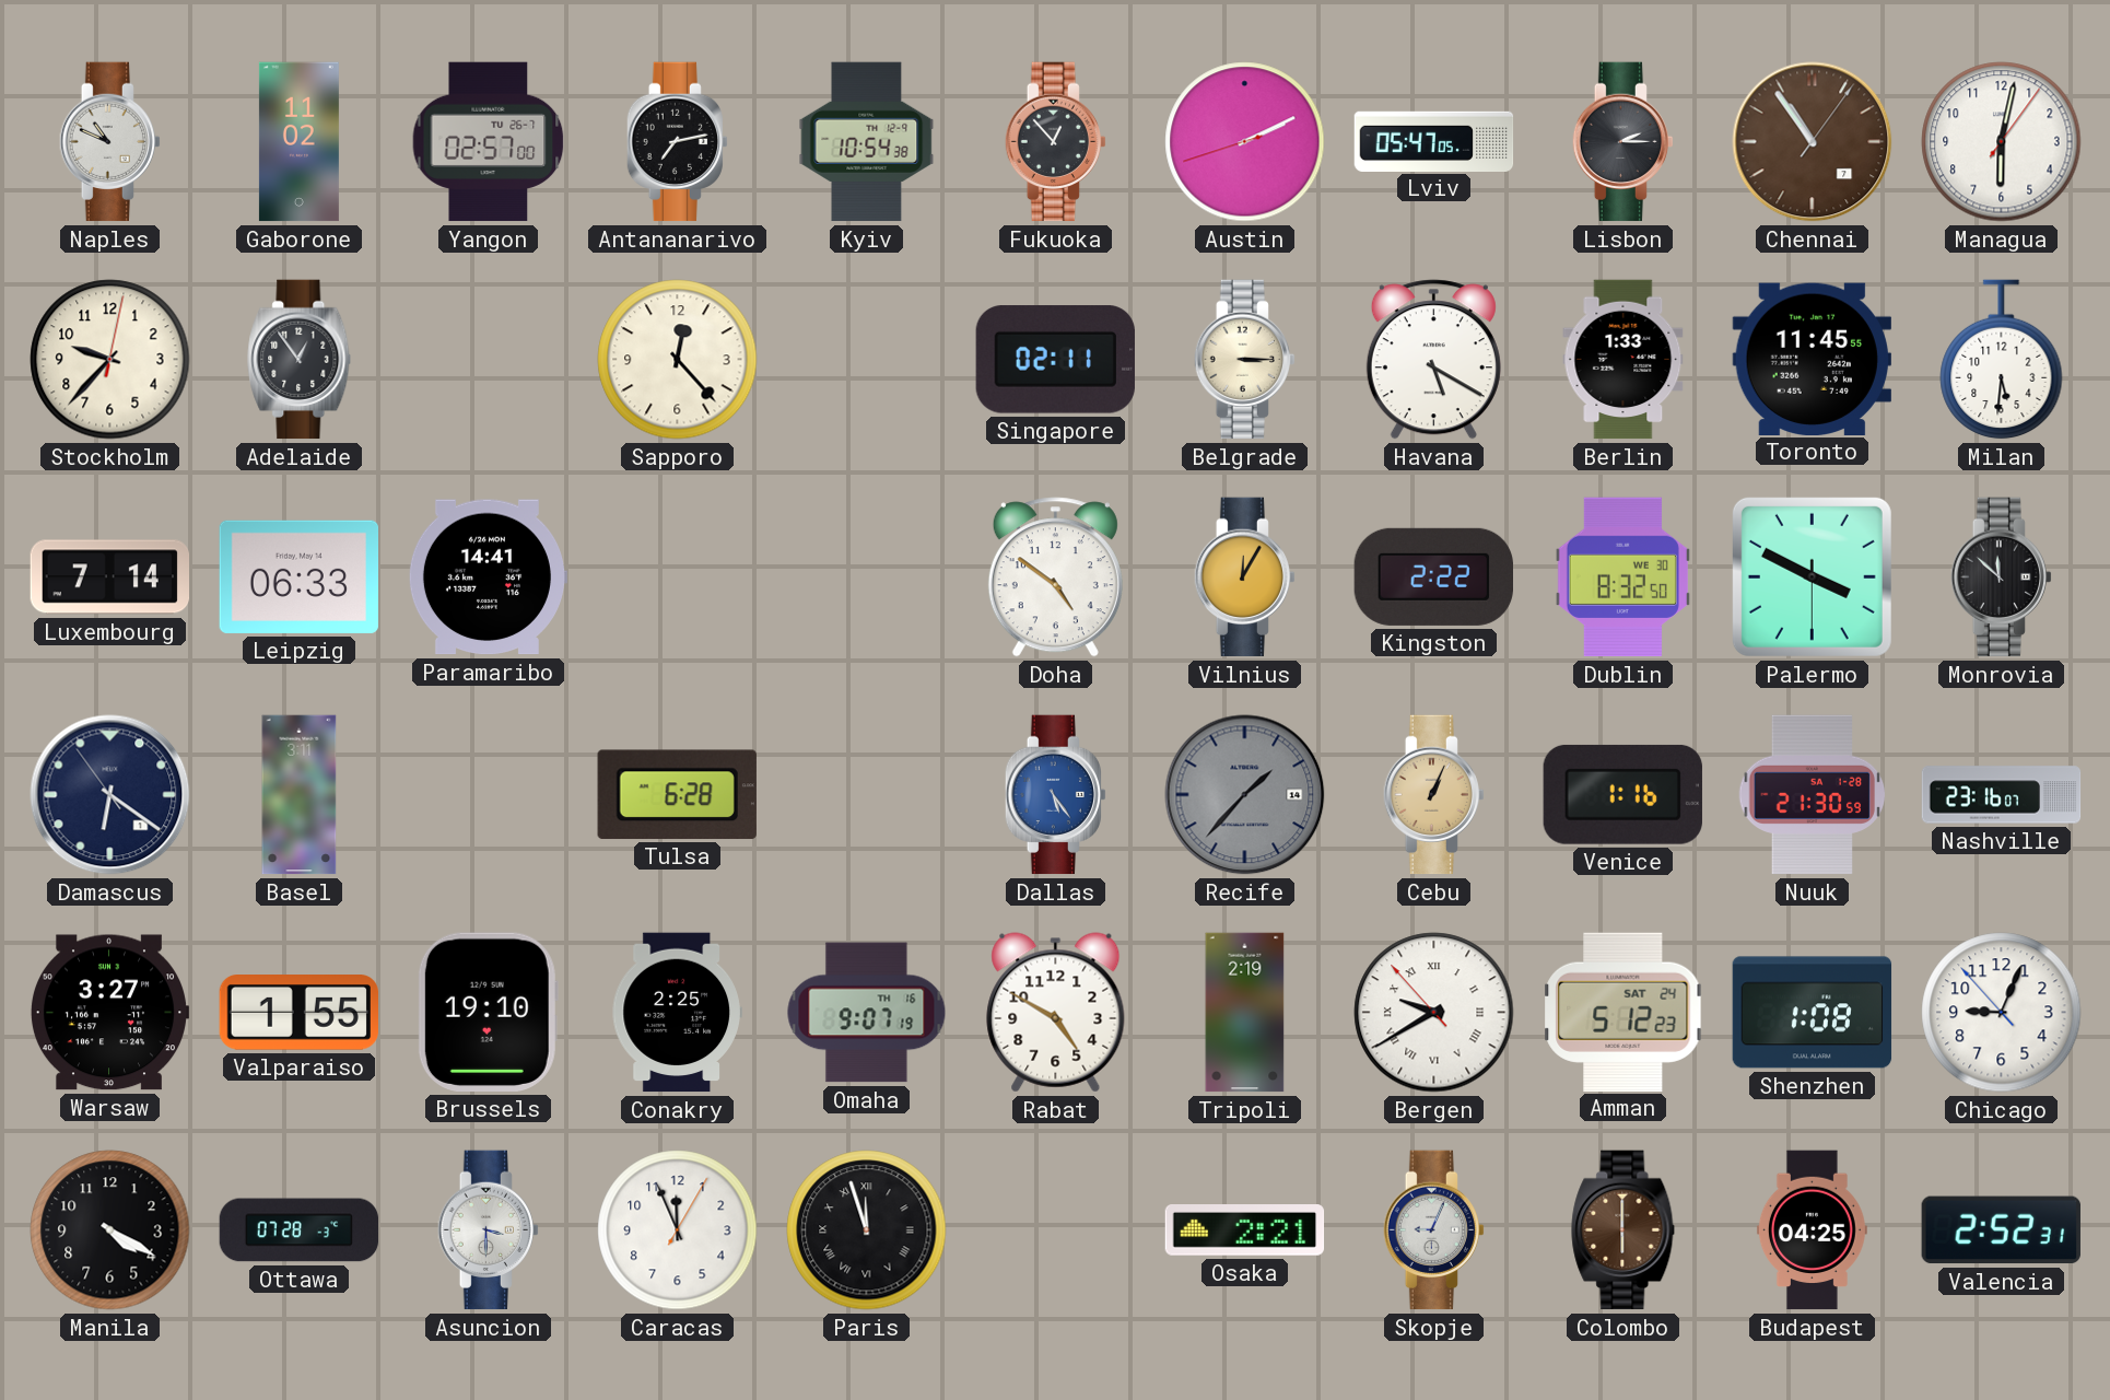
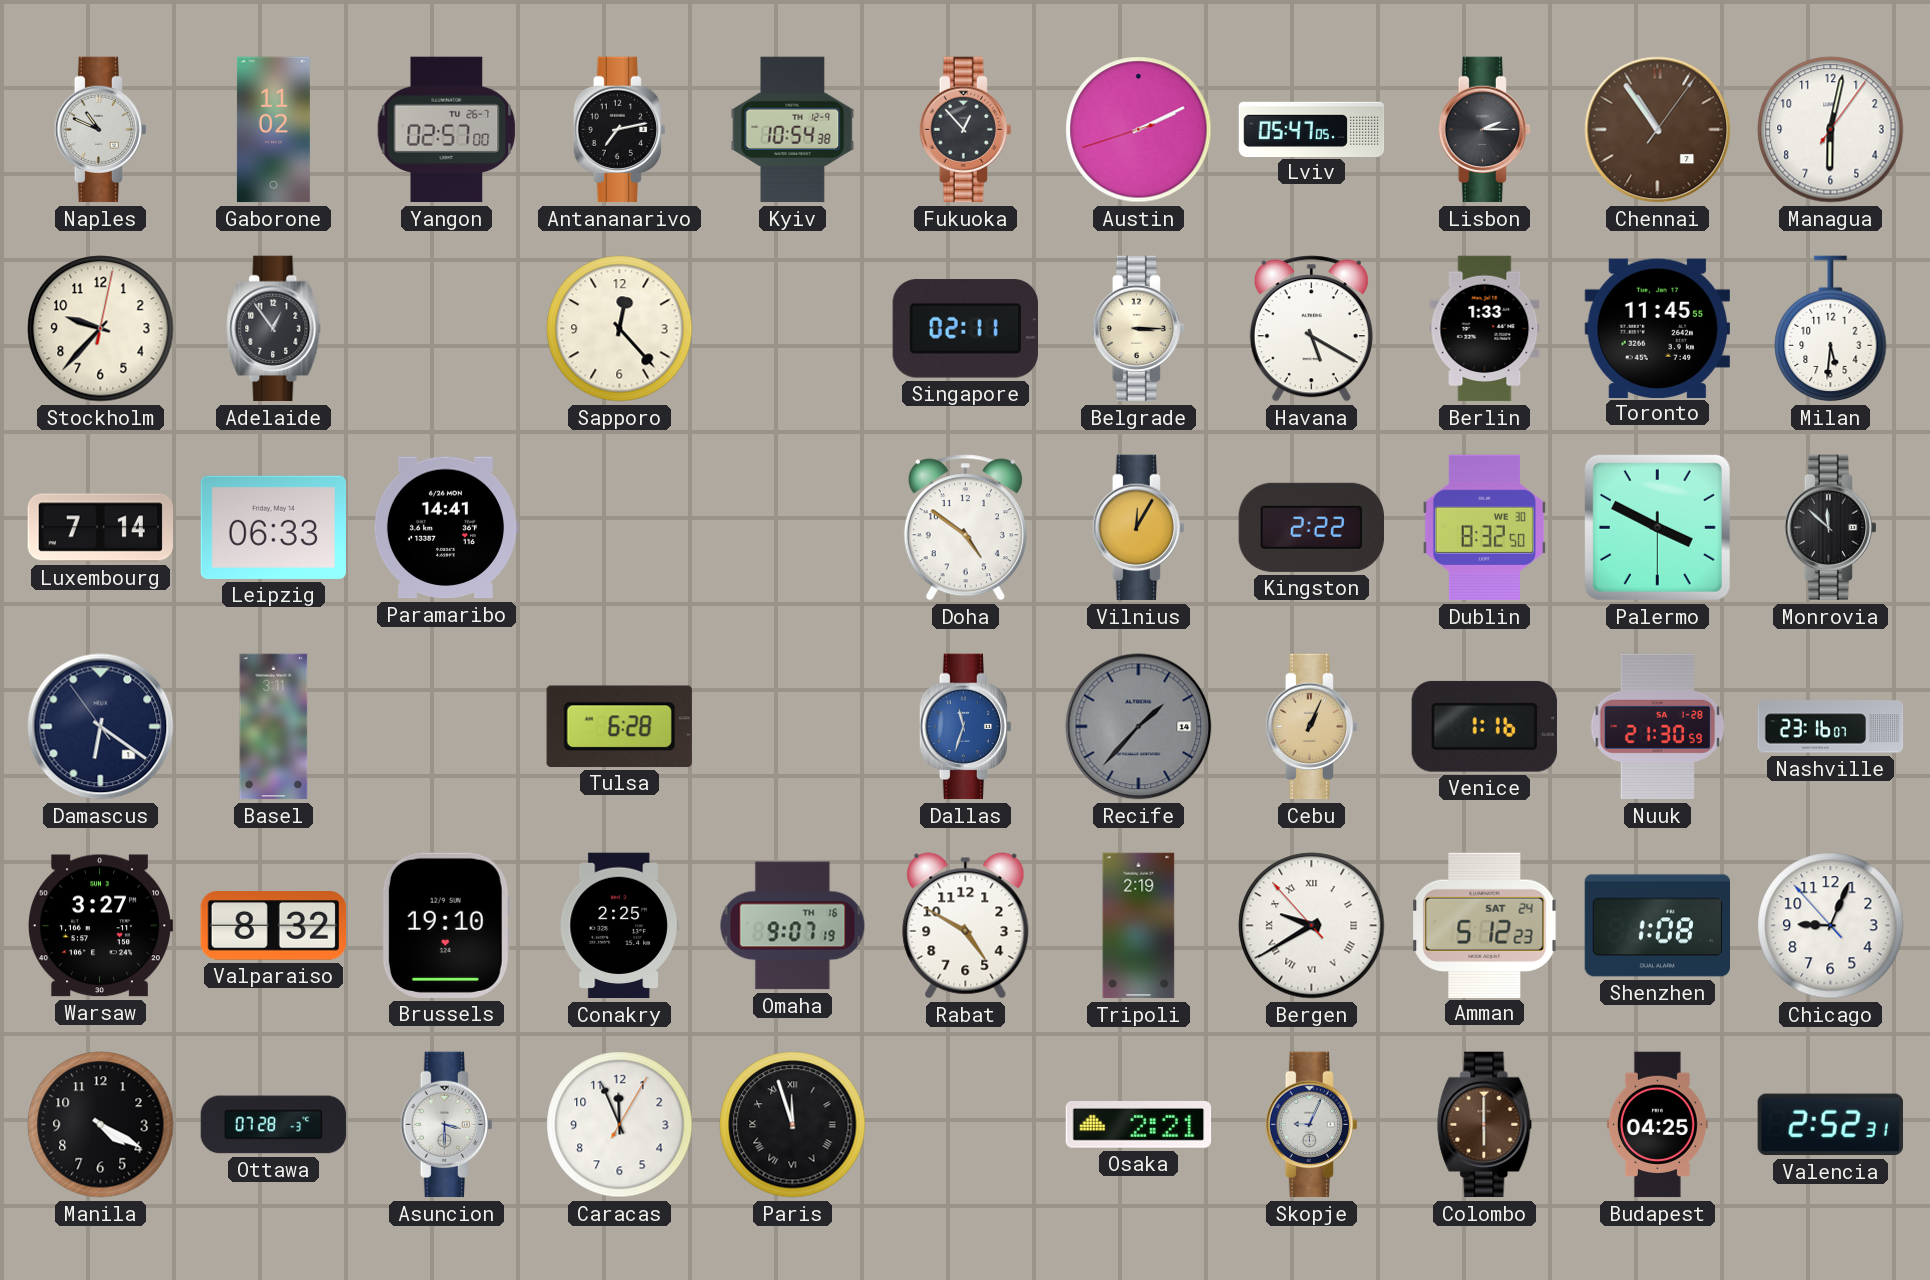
Dallas: 5:24 -> 11:33
Valparaiso: 1:55 -> 8:32
